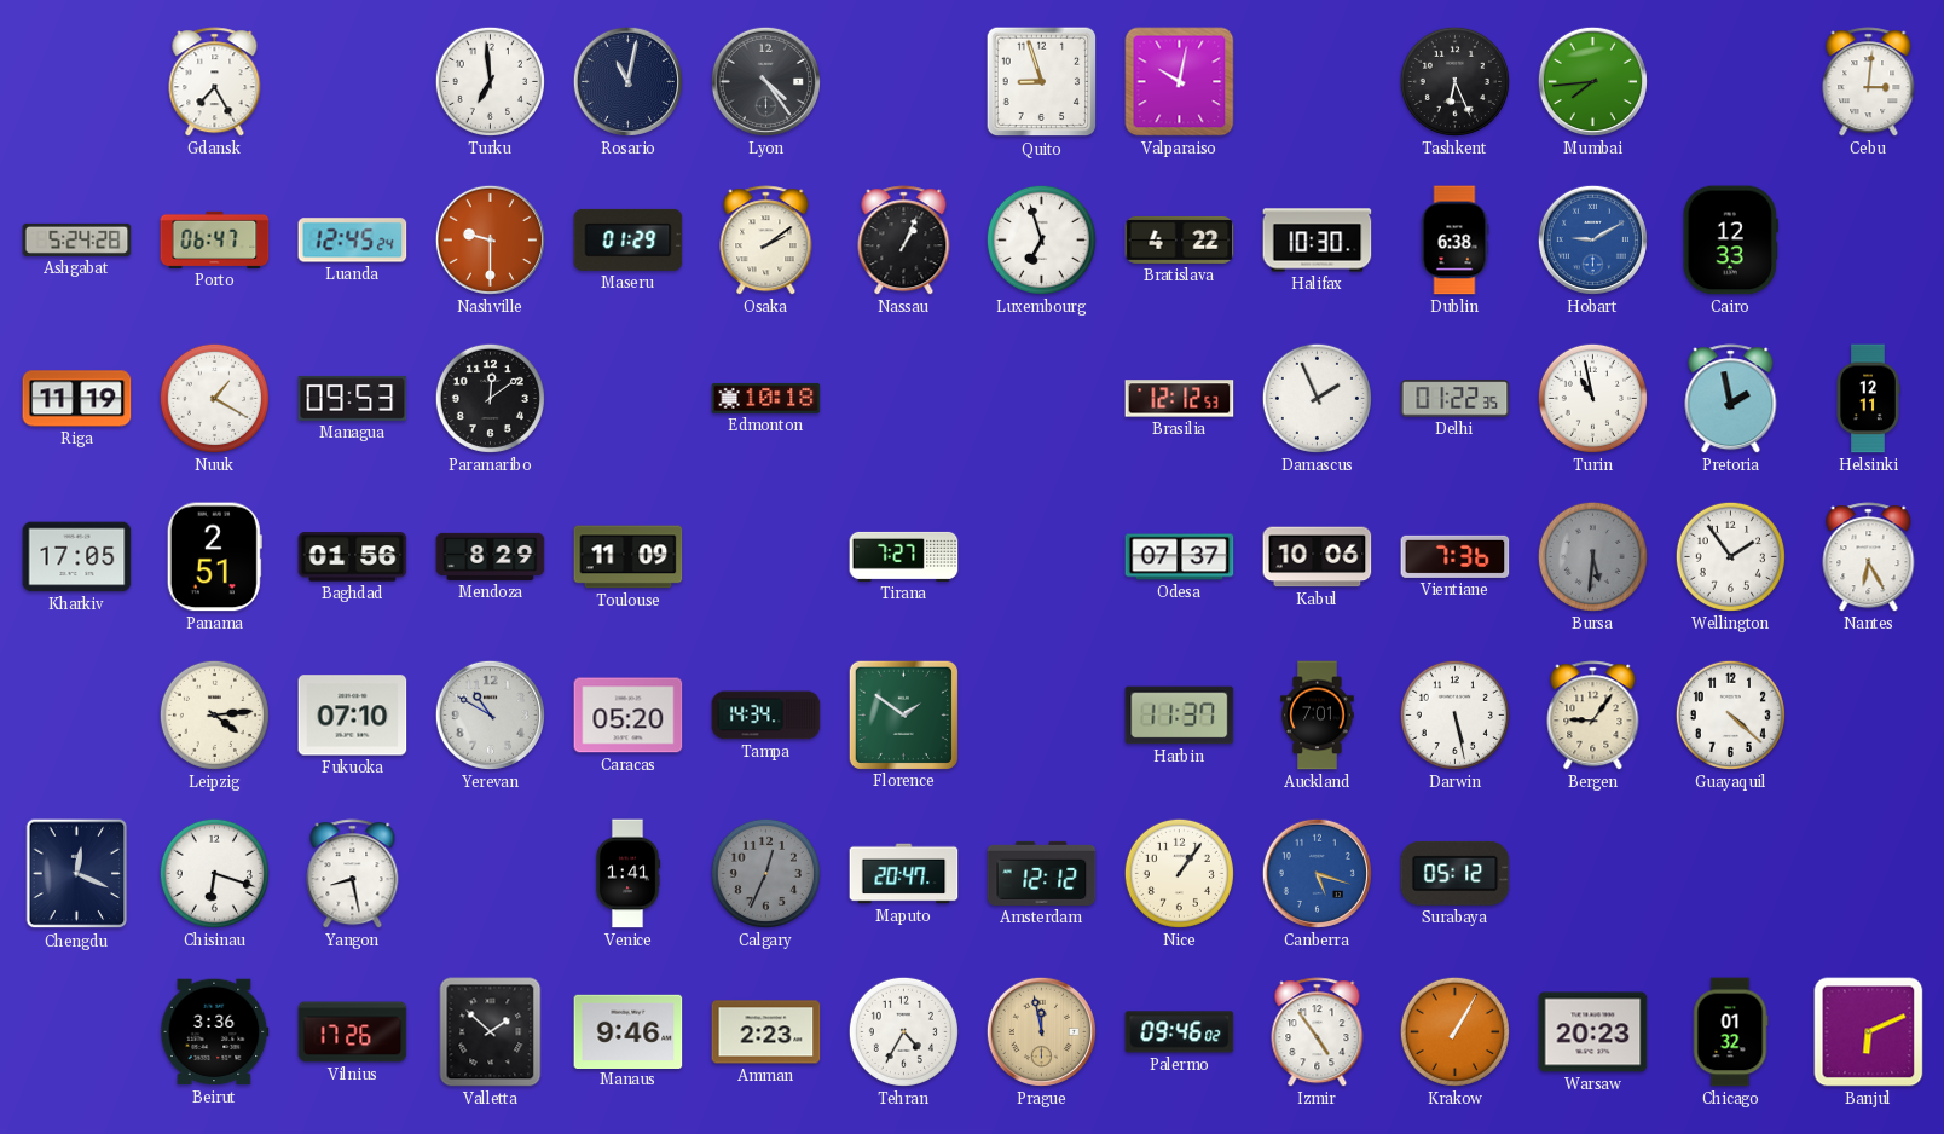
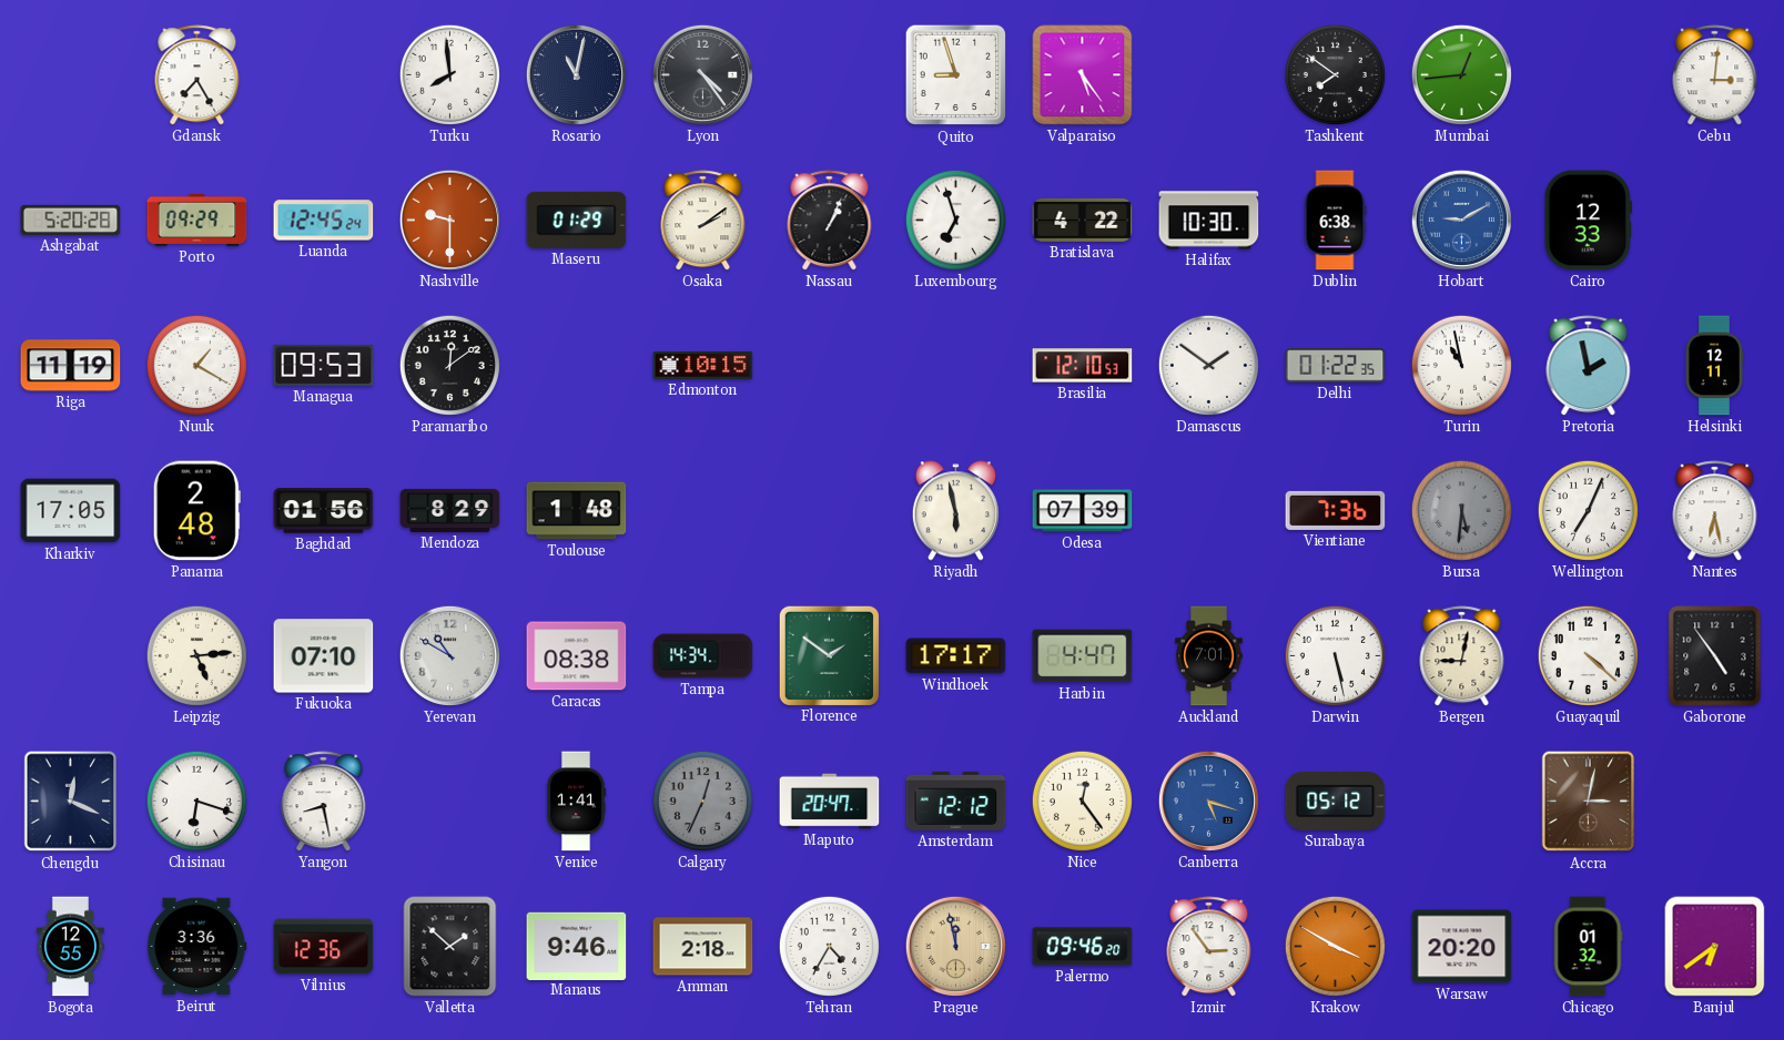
Turku: 6:59 -> 7:59
Valparaiso: 10:02 -> 5:24
Tashkent: 6:26 -> 7:51
Mumbai: 7:44 -> 12:44
Ashgabat: 5:24 -> 5:20
Porto: 06:47 -> 09:29
Edmonton: 10:18 -> 10:15
Brasilia: 12:12 -> 12:10
Damascus: 1:56 -> 1:51
Panama: 2:51 -> 2:48
Toulouse: 11:09 -> 1:48
Tirana: 7:27 -> none
Riyadh: none -> 5:58
Odesa: 07:37 -> 07:39
Kabul: 10:06 -> none
Wellington: 1:54 -> 7:04
Nantes: 6:25 -> 6:28
Leipzig: 4:14 -> 5:14
Caracas: 05:20 -> 08:38
Windhoek: none -> 17:17
Harbin: 11:37 -> 4:47
Bergen: 9:06 -> 9:02
Gaborone: none -> 4:54
Nice: 1:06 -> 12:24
Accra: none -> 3:02
Bogota: none -> 12:55
Vilnius: 17:26 -> 12:36
Amman: 2:23 -> 2:18
Palermo: 09:46:02 -> 09:46:20
Izmir: 4:54 -> 2:54
Krakow: 1:05 -> 3:50
Warsaw: 20:23 -> 20:20
Banjul: 6:11 -> 6:39
